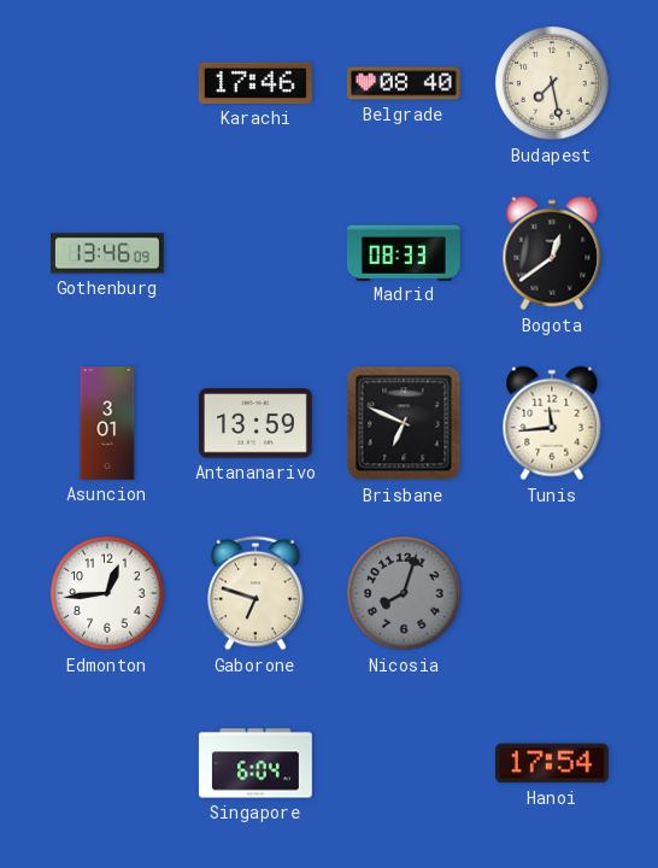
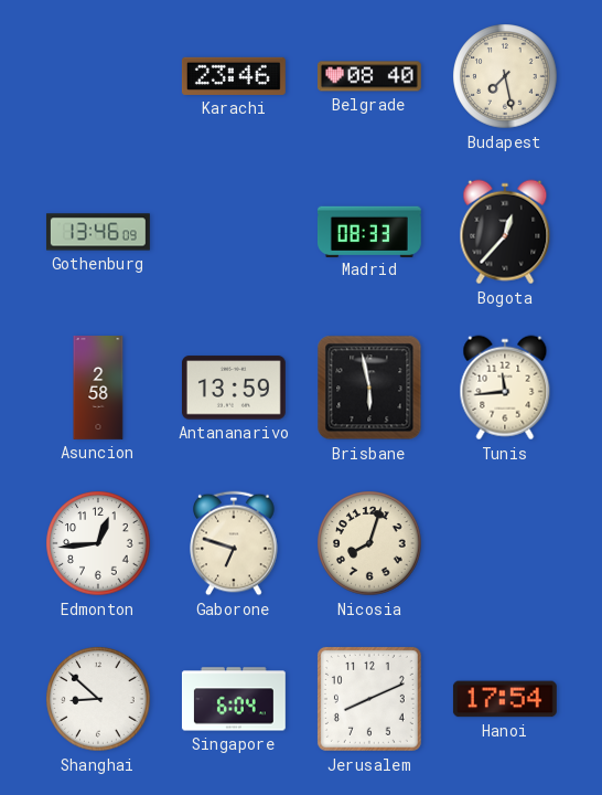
Karachi: 17:46 -> 23:46
Bogota: 12:39 -> 12:37
Asuncion: 3:01 -> 2:58
Brisbane: 6:49 -> 5:58
Nicosia dial: grey -> cream
Shanghai: none -> 8:52
Jerusalem: none -> 8:11
